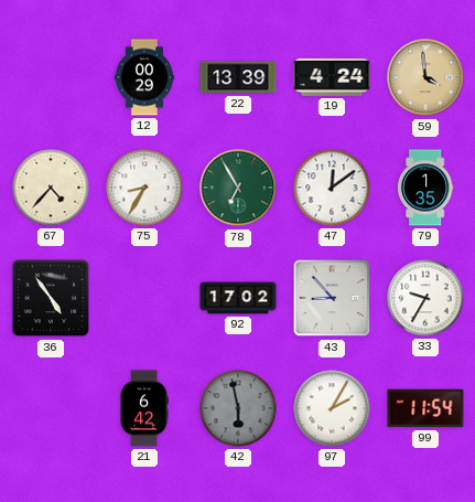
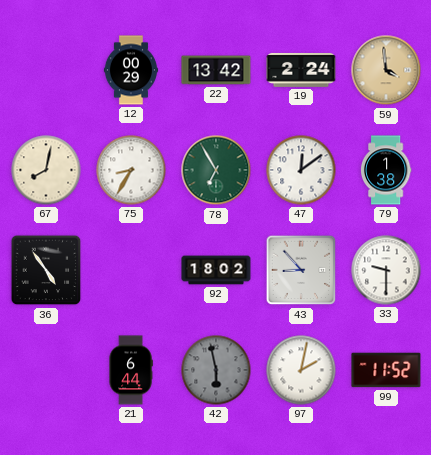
22: 13:39 -> 13:42
19: 4:24 -> 2:24
67: 4:37 -> 8:02
79: 1:35 -> 1:38
92: 17:02 -> 18:02
33: 9:35 -> 9:30
21: 6:42 -> 6:44
97: 2:05 -> 2:02
99: 11:54 -> 11:52
